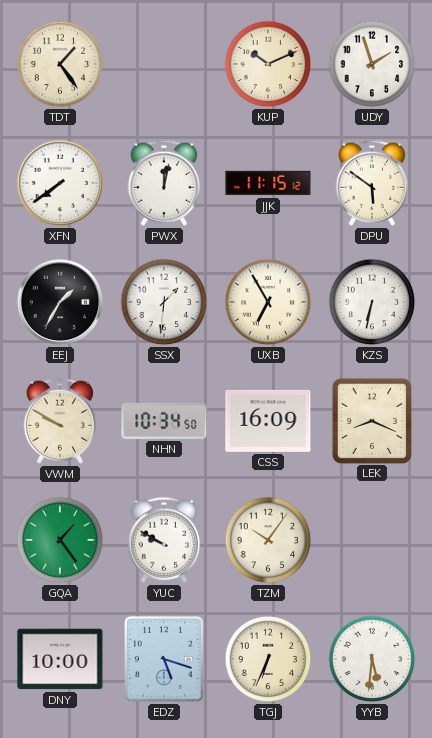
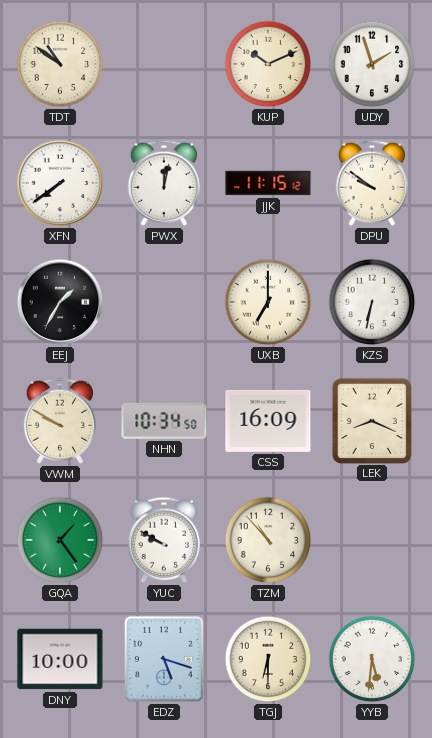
TDT: 1:24 -> 10:51
DPU: 5:51 -> 9:51
SSX: 1:31 -> none
UXB: 6:55 -> 7:00
TZM: 10:06 -> 10:53
TGJ: 6:34 -> 6:30
